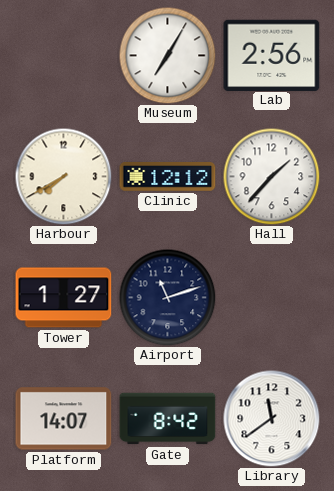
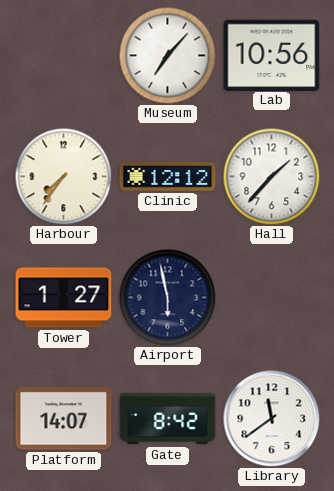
Museum: 7:05 -> 7:07
Lab: 2:56 -> 10:56
Harbour: 7:40 -> 7:36
Airport: 11:12 -> 5:58
